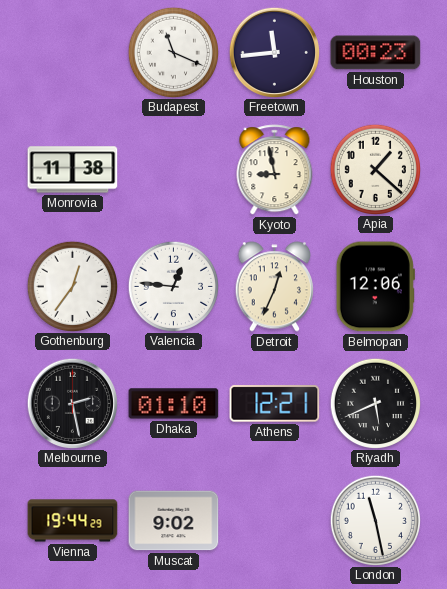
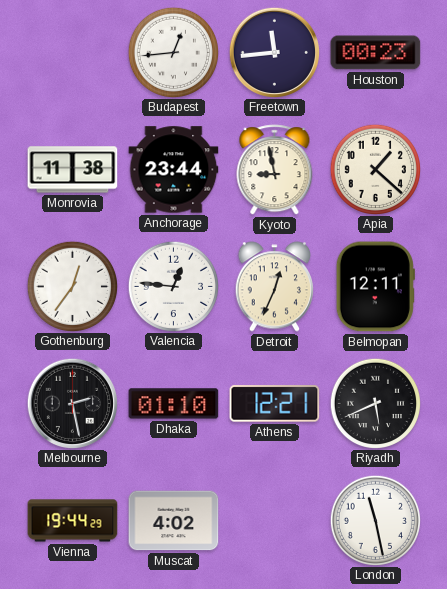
Budapest: 11:19 -> 12:44
Anchorage: none -> 23:44
Belmopan: 12:06 -> 12:11
Muscat: 9:02 -> 4:02
